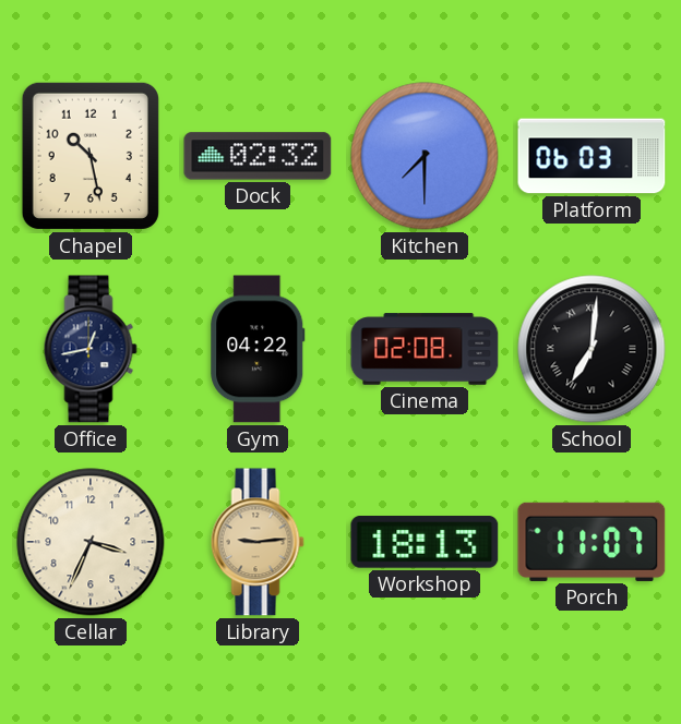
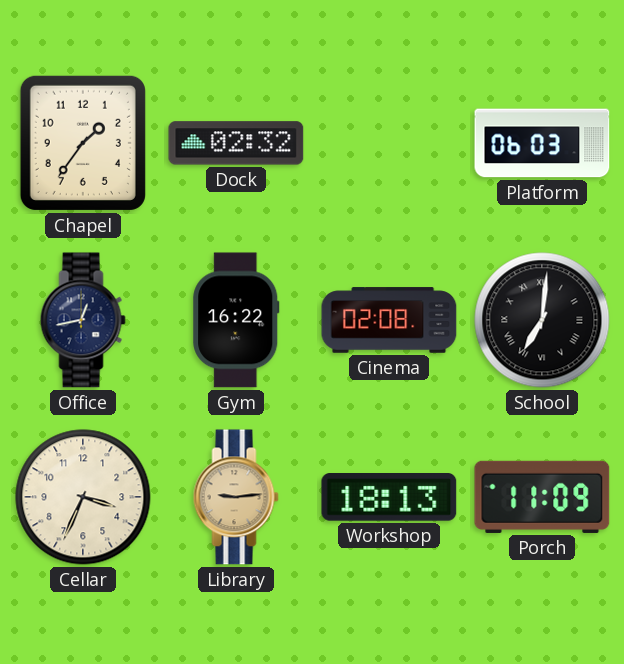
Chapel: 10:28 -> 1:36
Kitchen: 7:30 -> none
Gym: 04:22 -> 16:22
Porch: 11:07 -> 11:09
